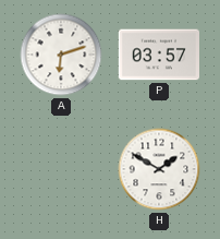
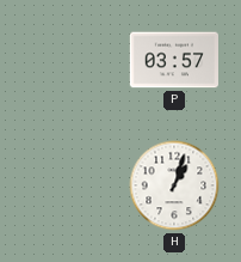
A: 6:12 -> none
H: 1:50 -> 1:03
